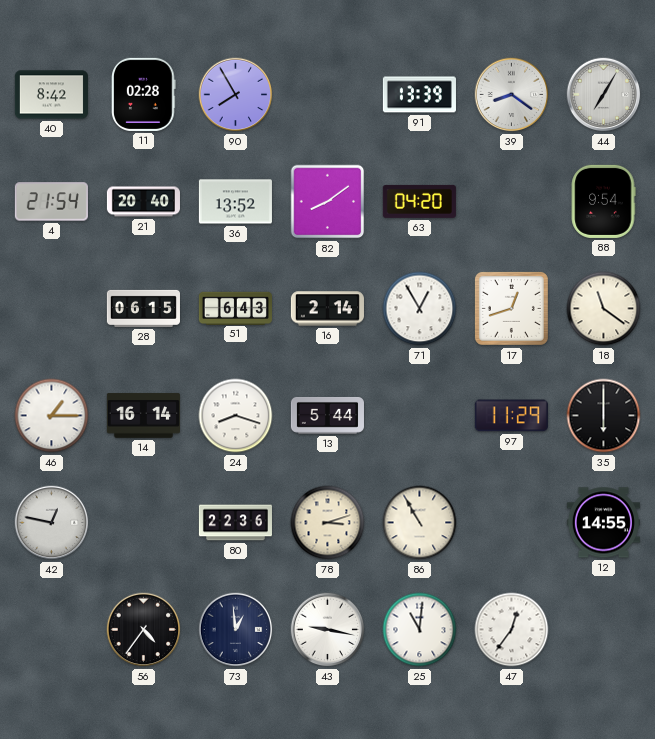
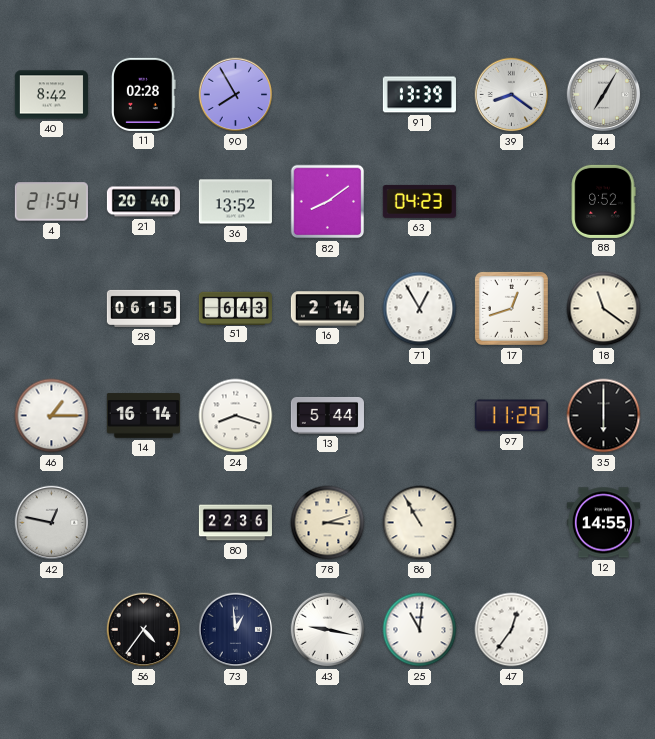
63: 04:20 -> 04:23
88: 9:54 -> 9:52
